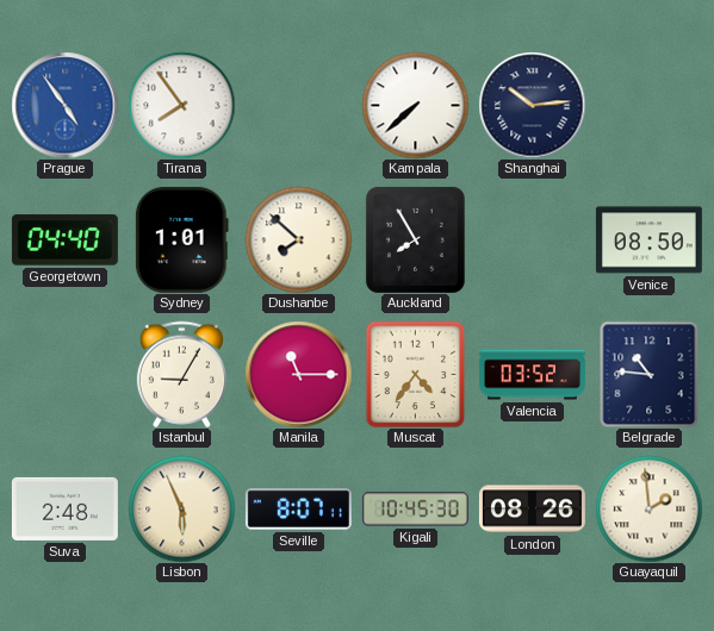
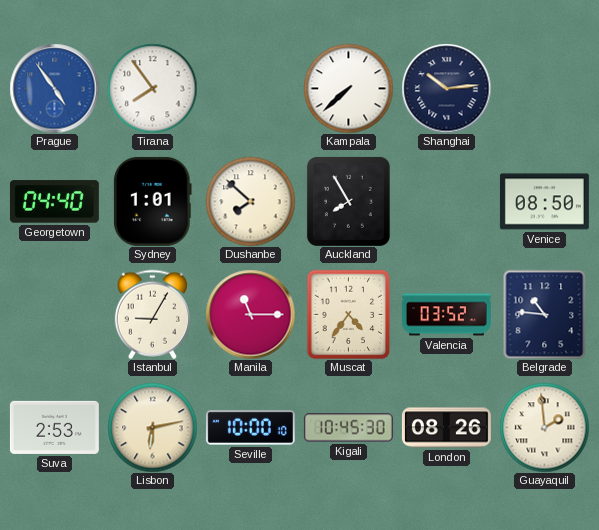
Suva: 2:48 -> 2:53
Lisbon: 5:56 -> 6:13
Seville: 8:07 -> 10:00
